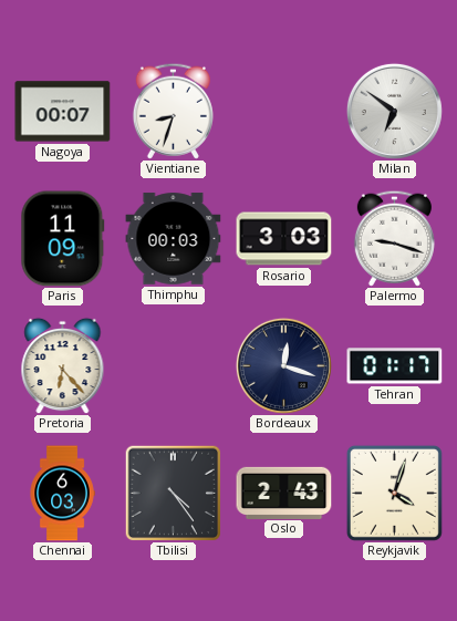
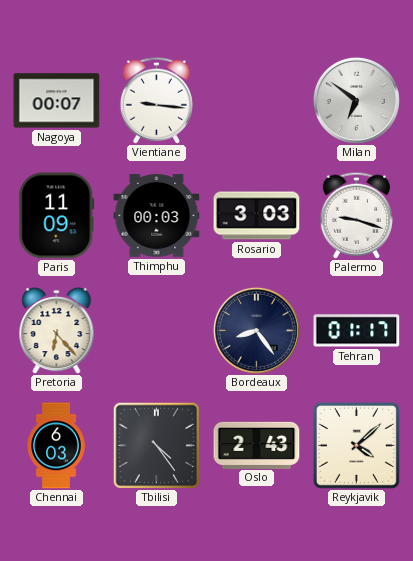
Vientiane: 8:33 -> 9:16
Bordeaux: 12:18 -> 8:24
Reykjavik: 4:03 -> 4:08
